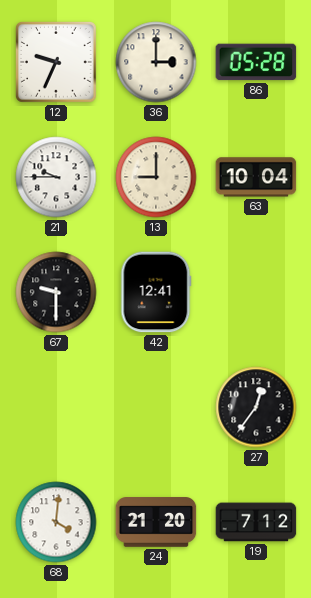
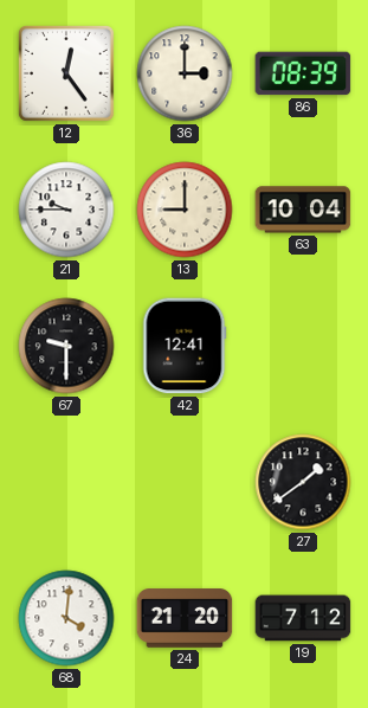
12: 9:34 -> 12:24
86: 05:28 -> 08:39
27: 12:36 -> 1:39
